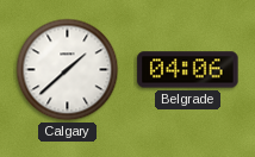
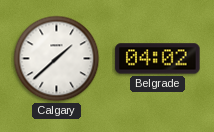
Belgrade: 04:06 -> 04:02
